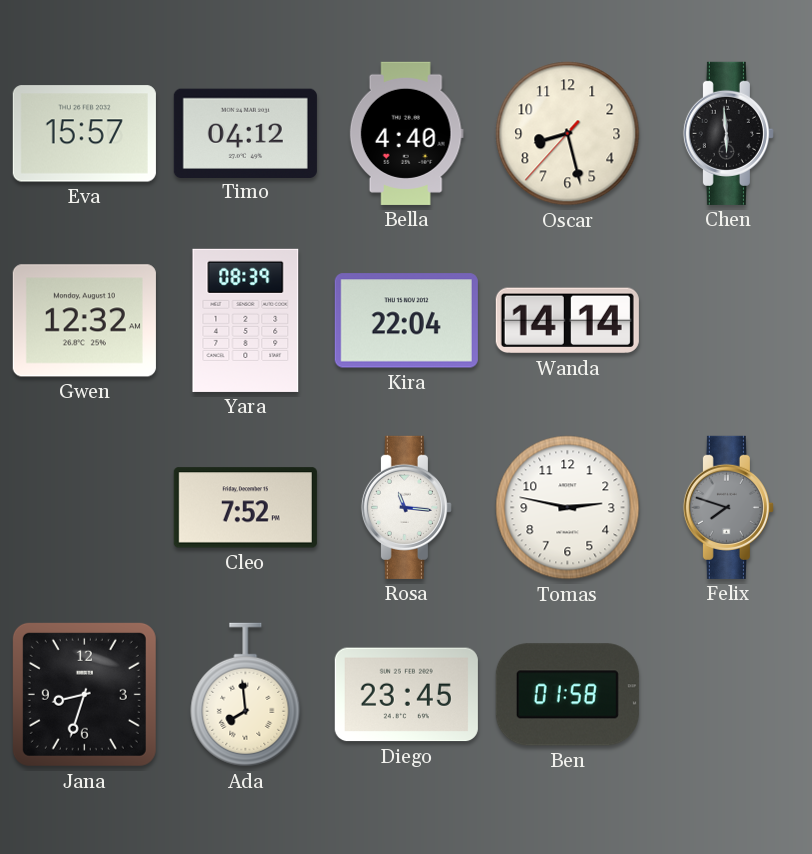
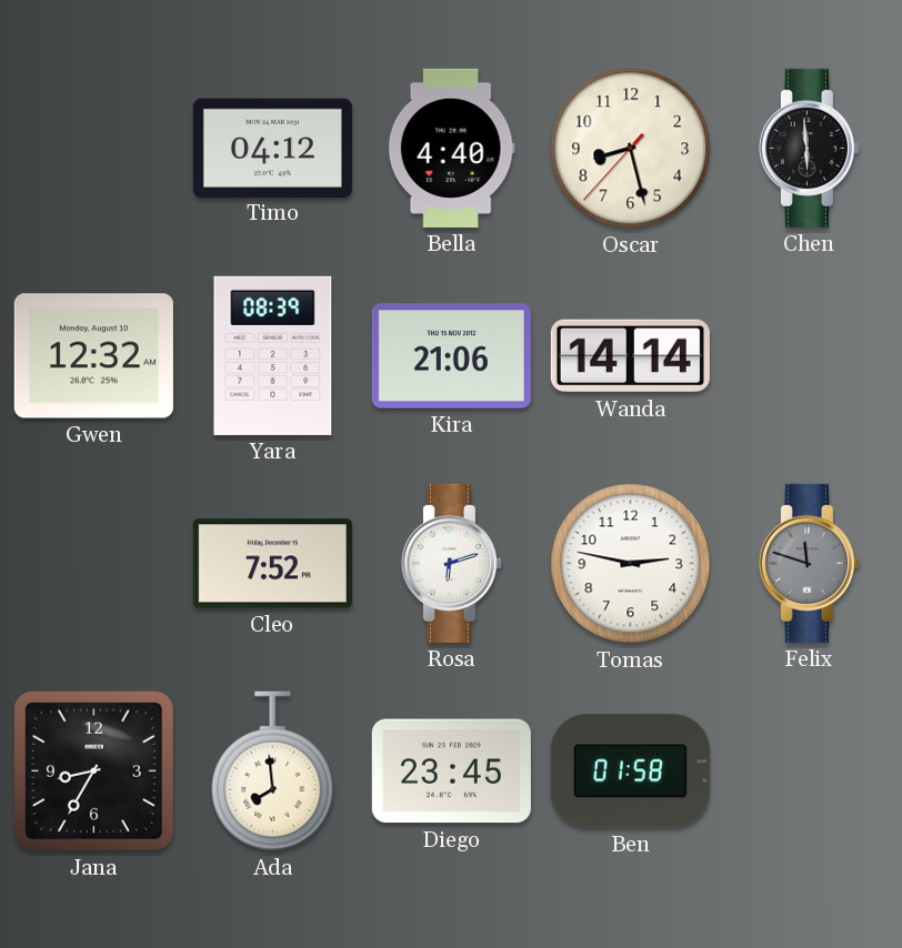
Eva: 15:57 -> none
Kira: 22:04 -> 21:06
Rosa: 11:16 -> 6:12
Felix: 7:48 -> 11:48
Jana: 8:33 -> 8:35
